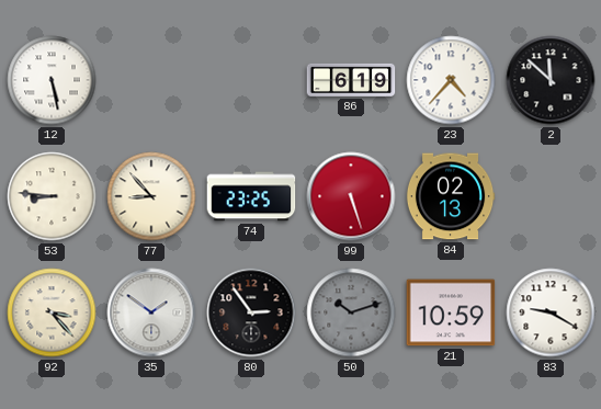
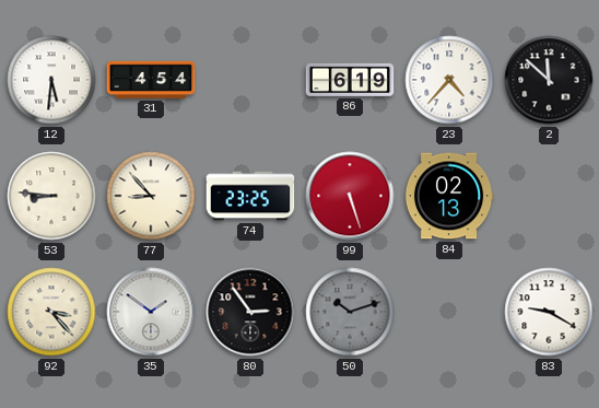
12: 5:28 -> 5:31
31: none -> 4:54
21: 10:59 -> none
